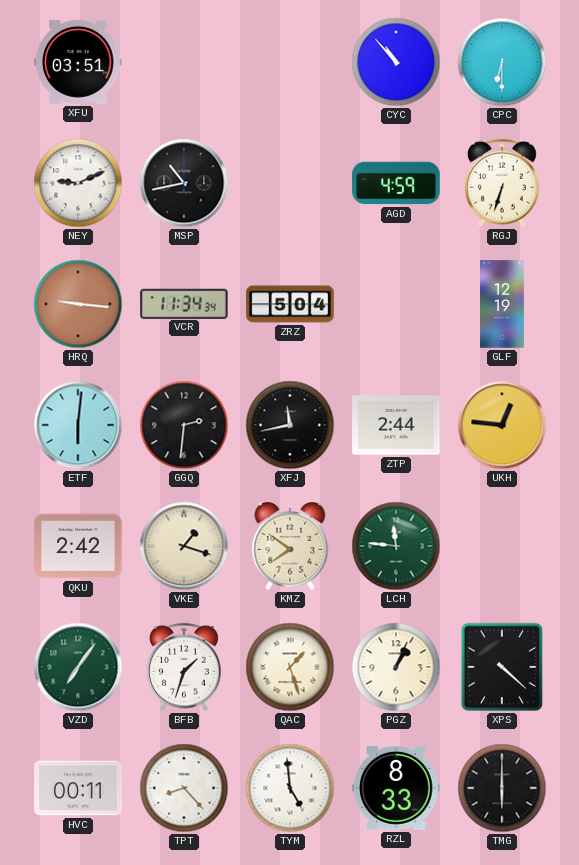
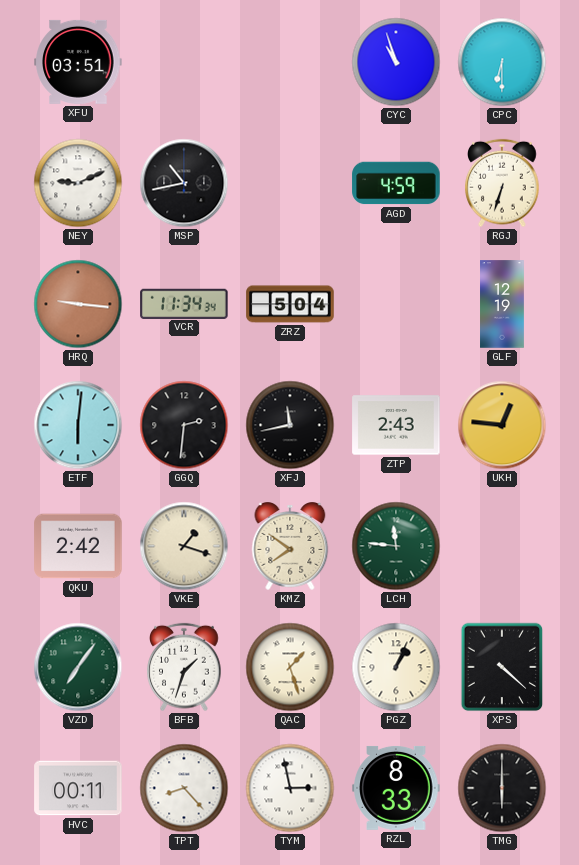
CYC: 10:53 -> 10:57
ZTP: 2:44 -> 2:43
TYM: 4:59 -> 2:58
